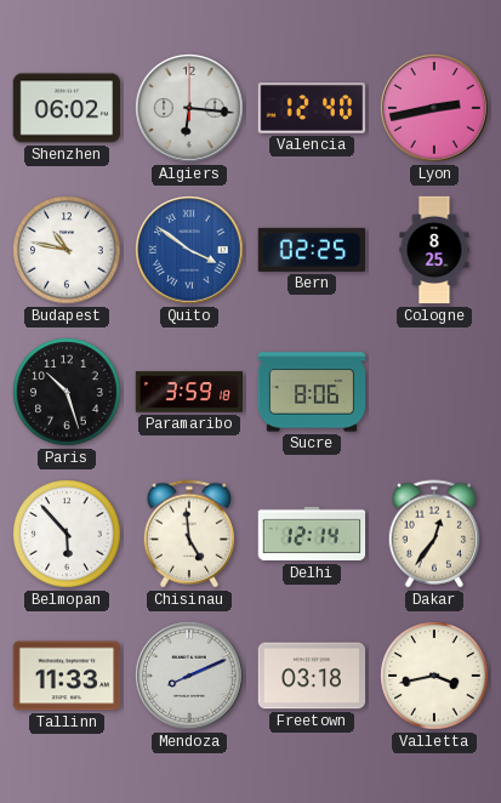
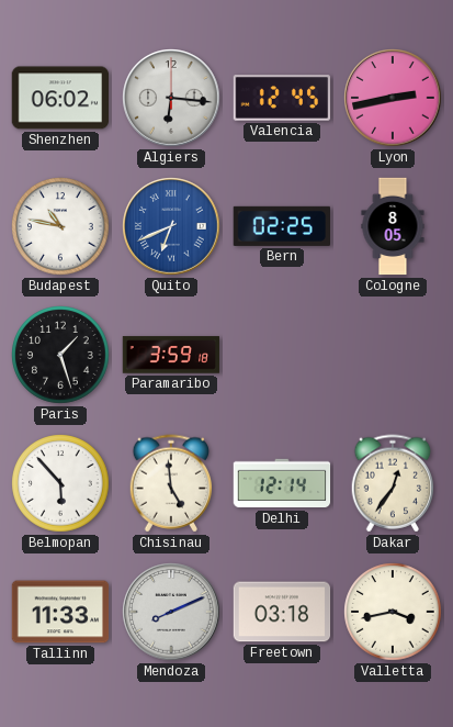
Valencia: 12:40 -> 12:45
Quito: 3:51 -> 6:41
Cologne: 8:25 -> 8:05
Paris: 10:27 -> 1:27
Sucre: 8:06 -> none
